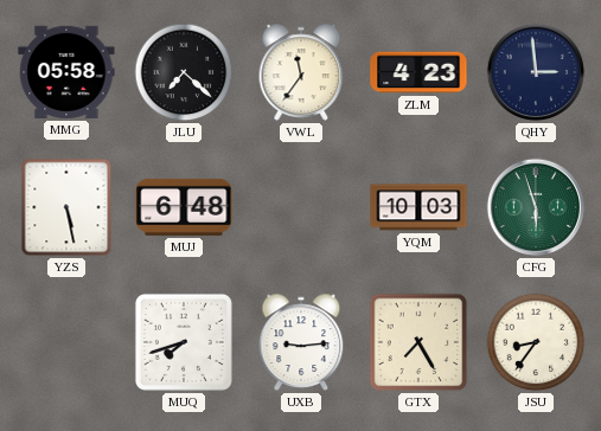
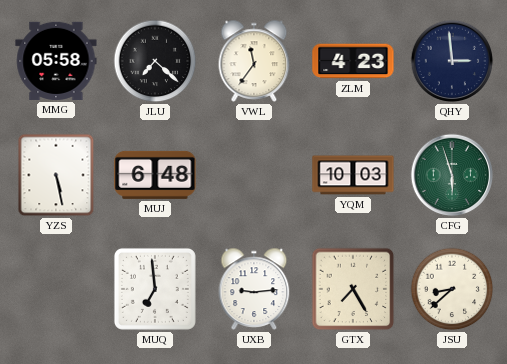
MUQ: 7:42 -> 6:59
JSU: 8:36 -> 8:38
